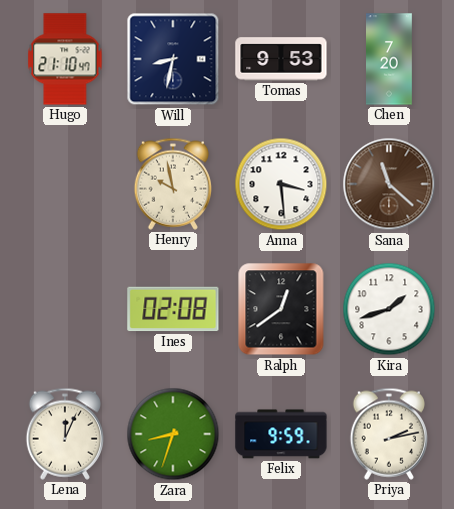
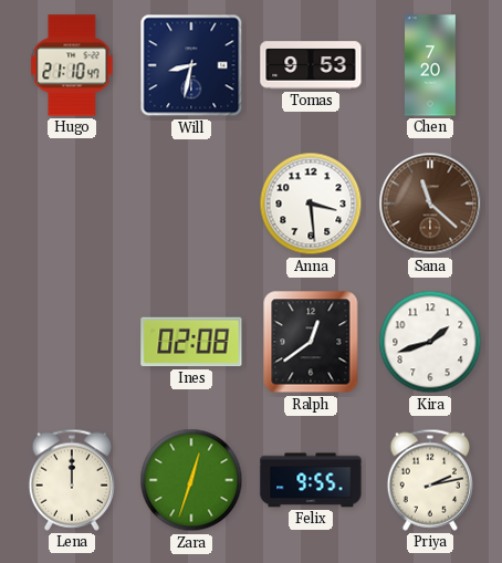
Henry: 9:58 -> none
Lena: 12:04 -> 12:00
Zara: 8:33 -> 12:33
Felix: 9:59 -> 9:55
